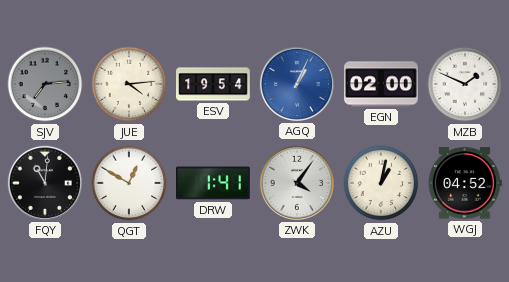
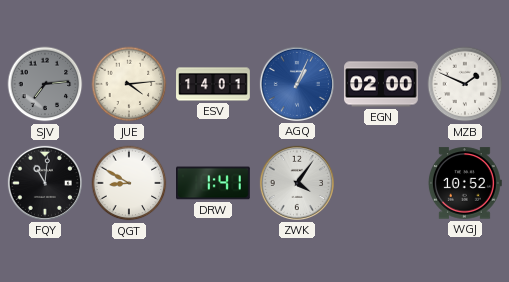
ESV: 19:54 -> 14:01
QGT: 12:50 -> 8:50
AZU: 1:02 -> none
WGJ: 04:52 -> 10:52
